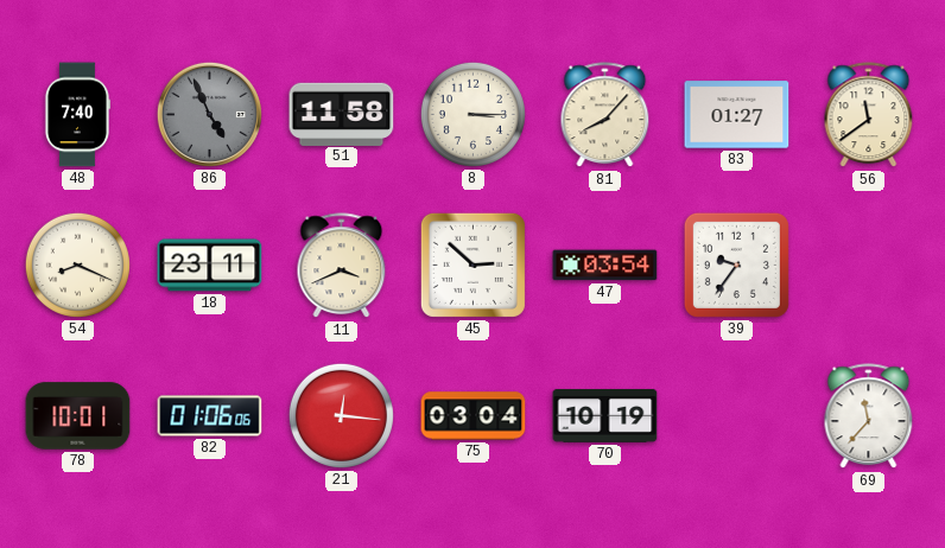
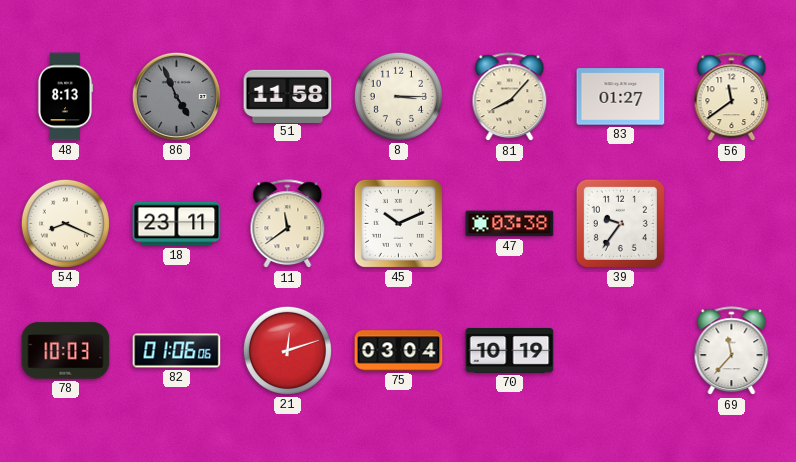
48: 7:40 -> 8:13
11: 3:41 -> 11:39
45: 2:52 -> 10:11
47: 03:54 -> 03:38
78: 10:01 -> 10:03
21: 12:16 -> 12:12
